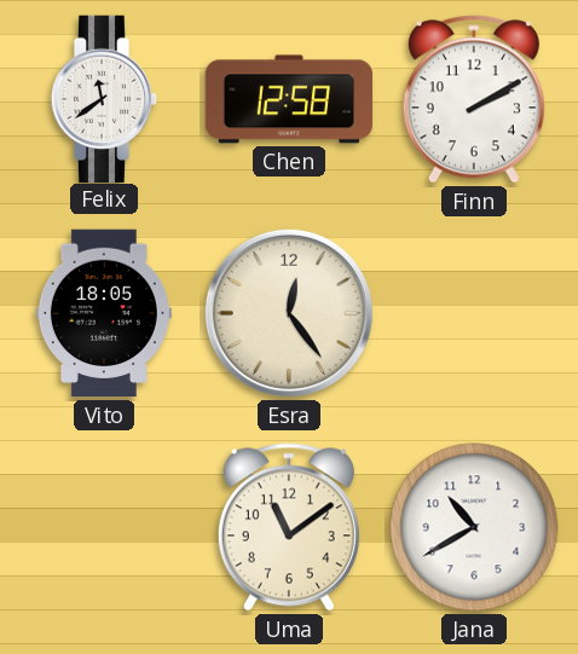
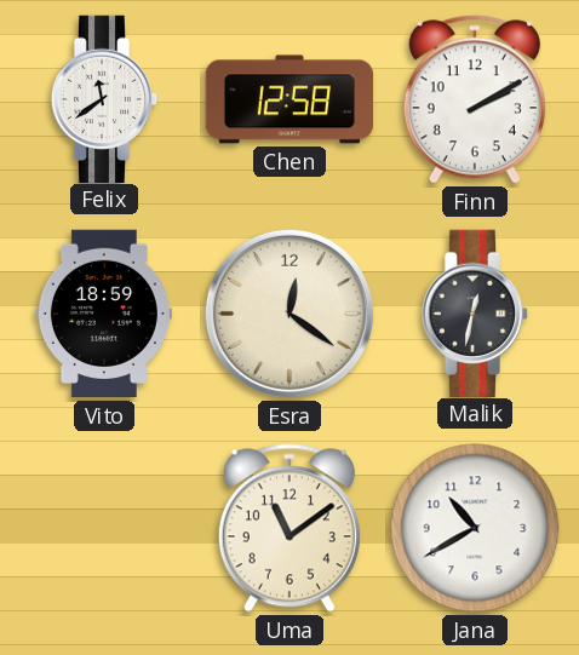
Vito: 18:05 -> 18:59
Esra: 12:24 -> 12:21
Malik: none -> 12:32
